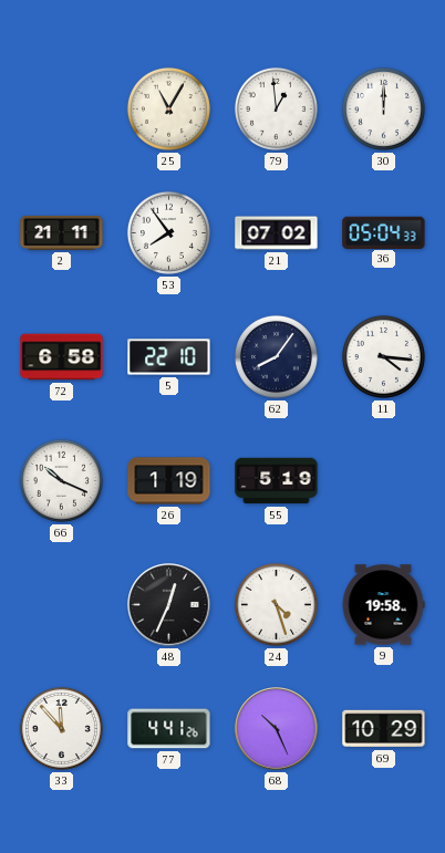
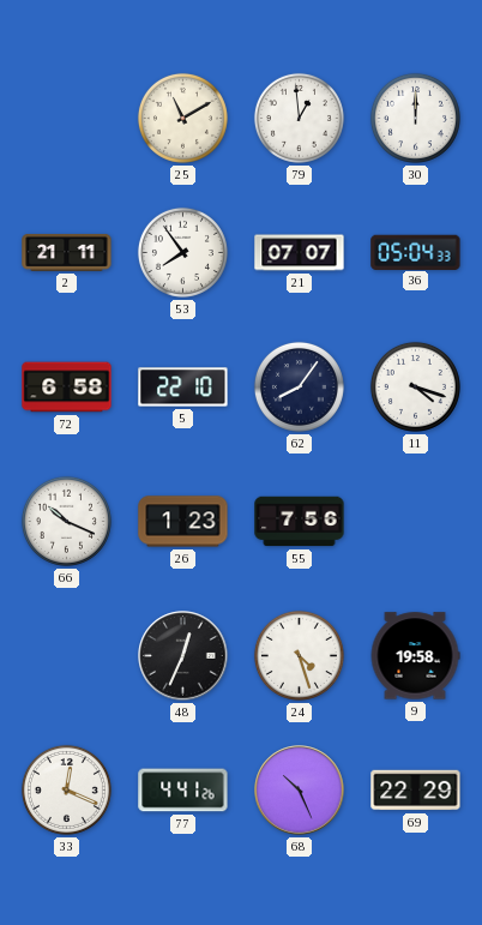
25: 11:05 -> 11:10
21: 07:02 -> 07:07
11: 4:16 -> 4:18
26: 1:19 -> 1:23
55: 5:19 -> 7:56
33: 11:53 -> 12:19
69: 10:29 -> 22:29
